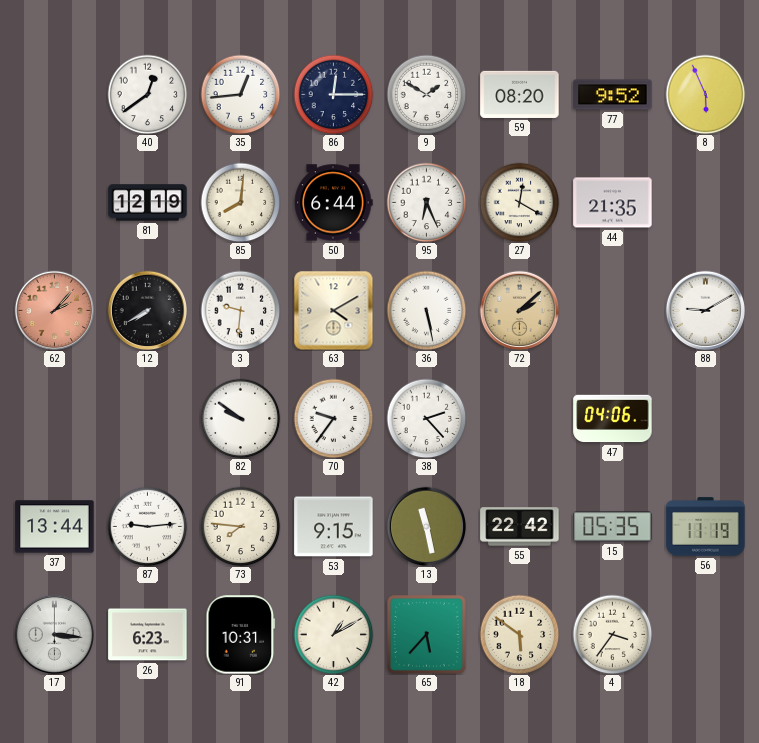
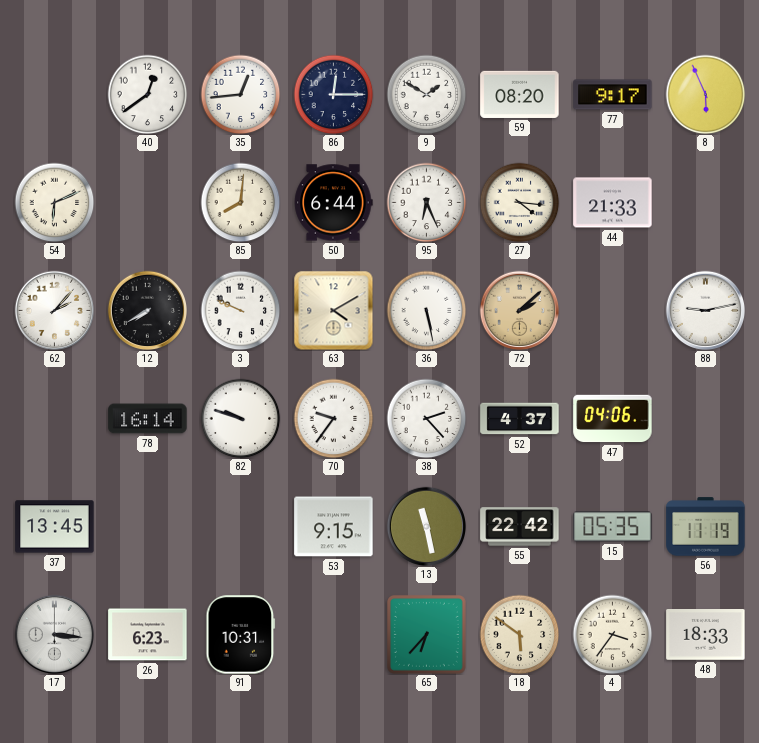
77: 9:52 -> 9:17
54: none -> 6:11
81: 12:19 -> none
27: 12:20 -> 4:16
44: 21:35 -> 21:33
62 dial: salmon -> white
3: 9:31 -> 9:49
88: 9:10 -> 9:13
78: none -> 16:14
82: 9:51 -> 9:48
52: none -> 4:37
37: 13:44 -> 13:45
87: 9:14 -> none
73: 7:46 -> none
42: 1:10 -> none
65: 5:37 -> 6:37
48: none -> 18:33
